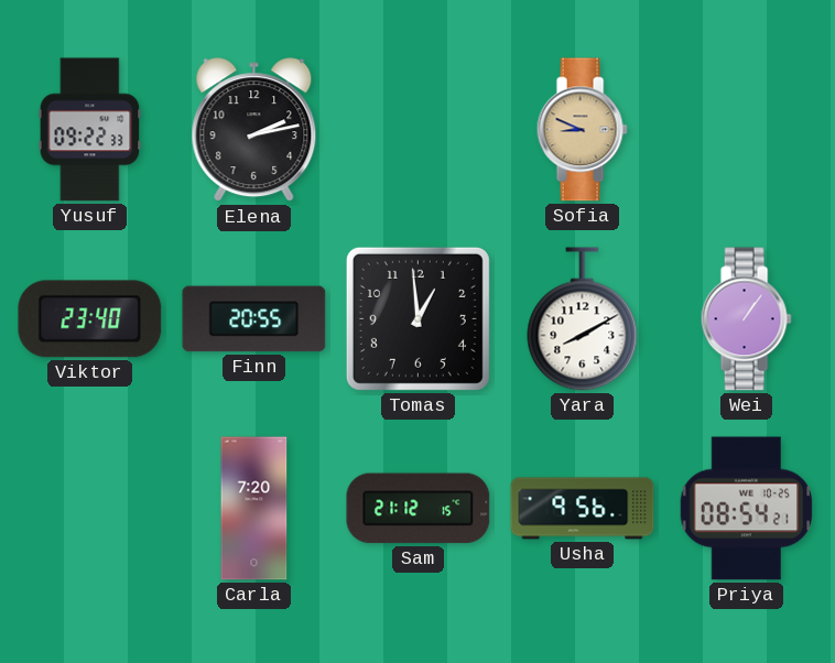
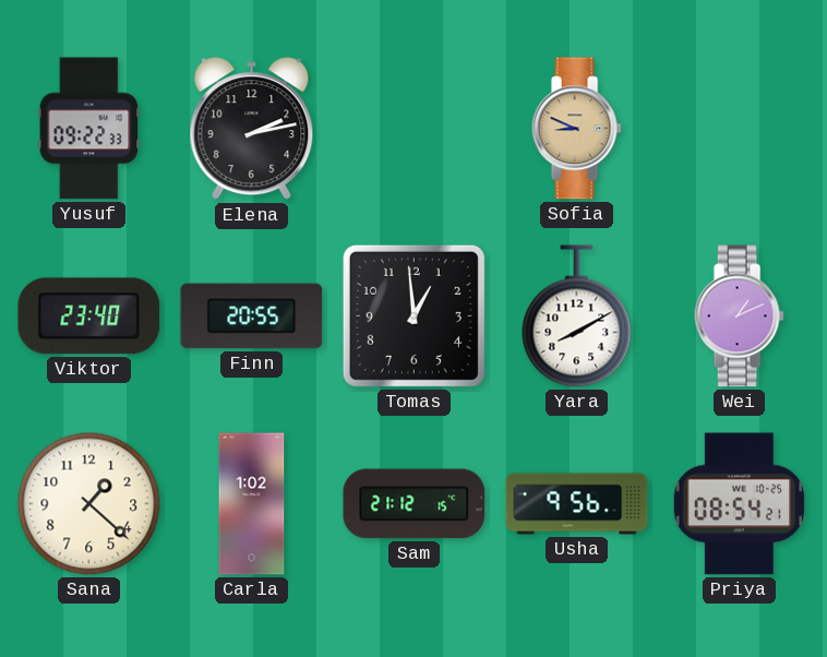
Wei: 1:06 -> 1:11
Sana: none -> 1:22
Carla: 7:20 -> 1:02
